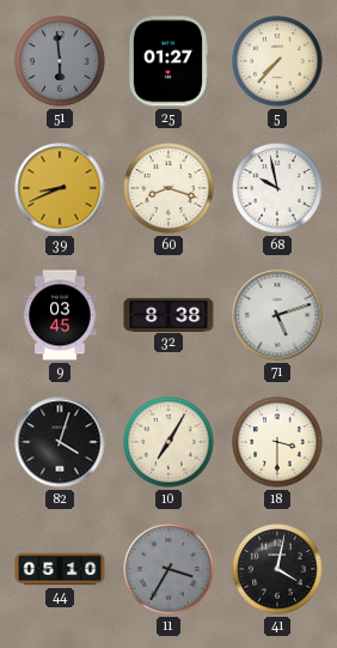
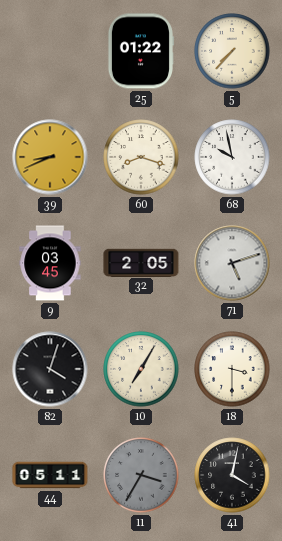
51: 5:59 -> none
25: 01:27 -> 01:22
32: 8:38 -> 2:05
44: 05:10 -> 05:11
